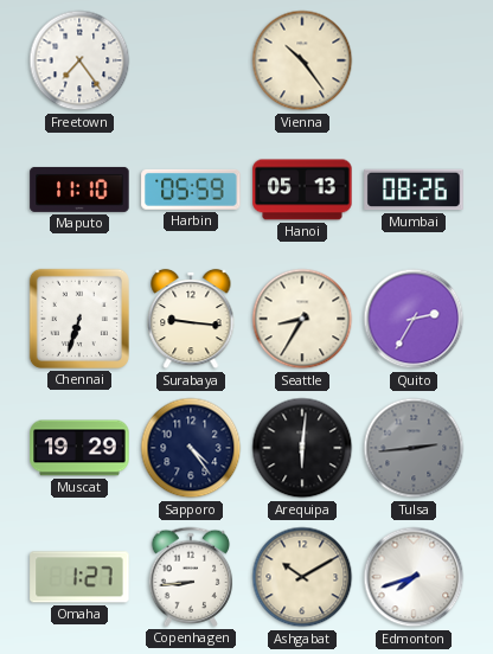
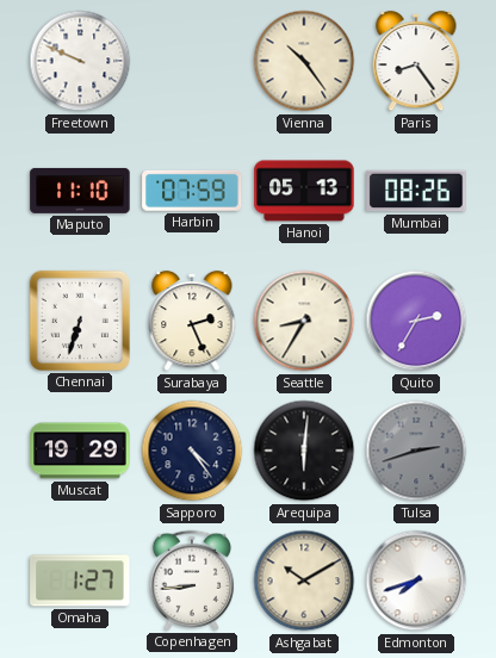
Freetown: 7:24 -> 9:49
Paris: none -> 8:24
Harbin: 05:59 -> 07:59
Surabaya: 9:16 -> 2:26
Tulsa: 2:44 -> 2:42
